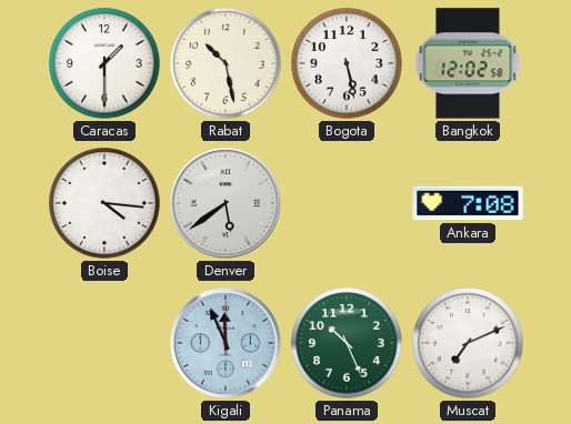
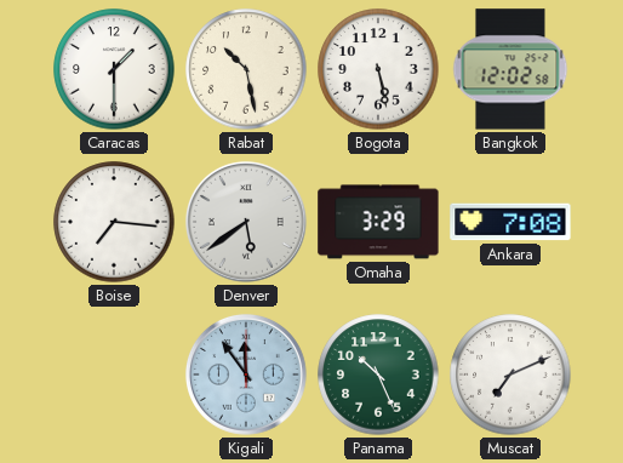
Boise: 4:16 -> 7:16
Omaha: none -> 3:29
Kigali: 11:56 -> 11:54
